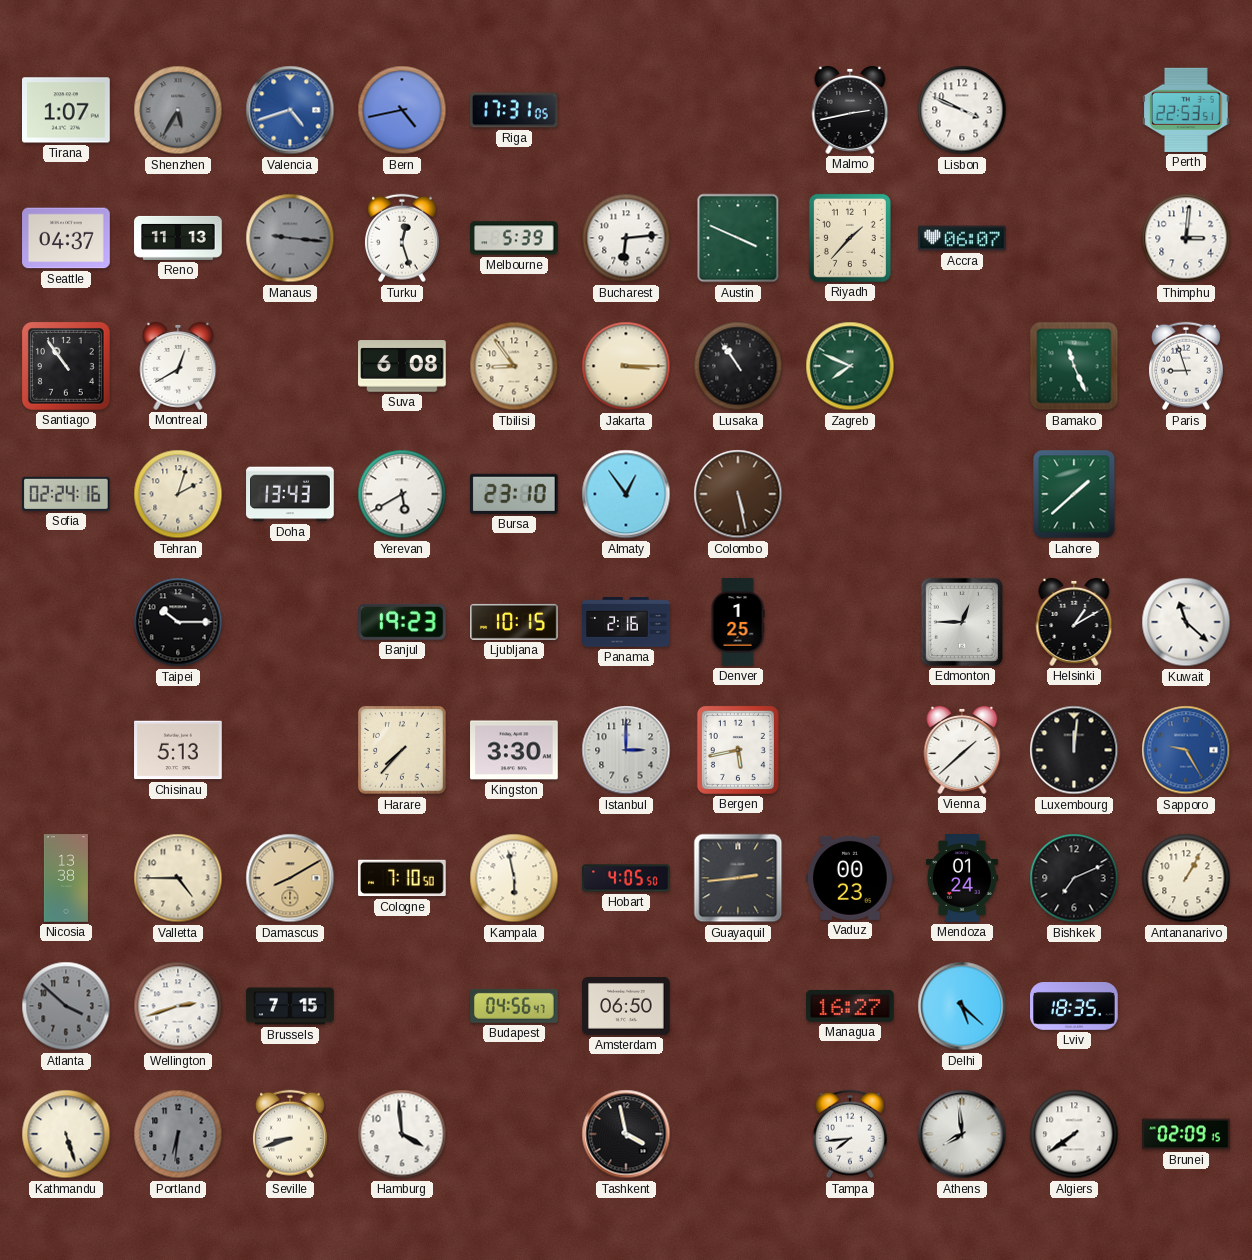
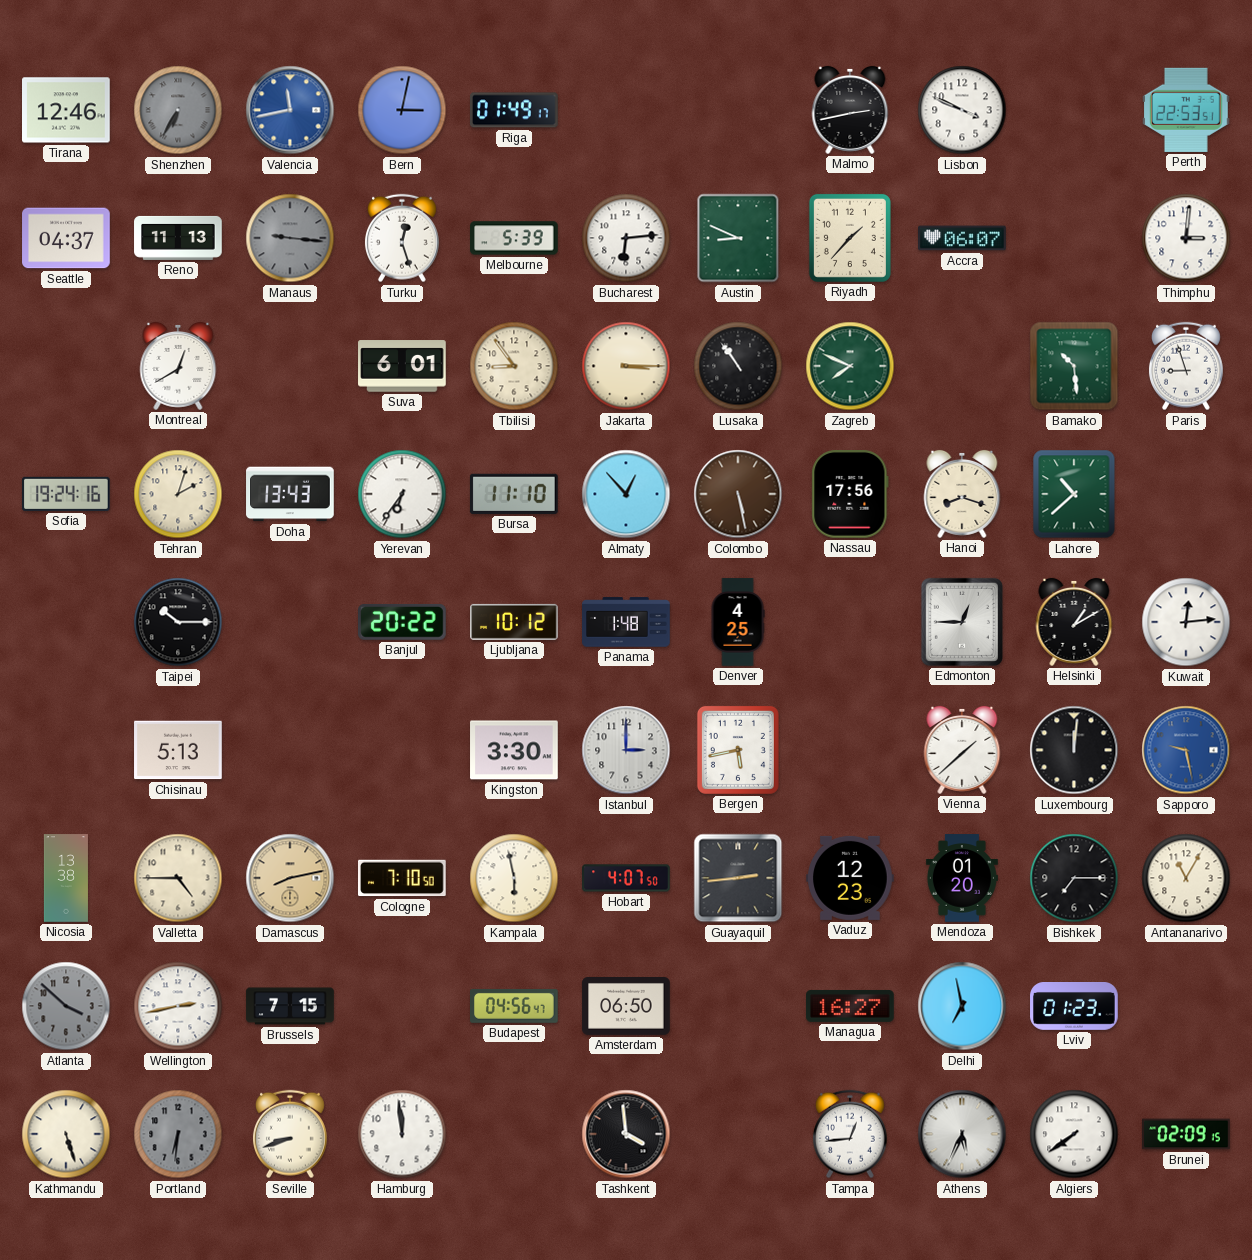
Tirana: 1:07 -> 12:46
Shenzhen: 5:35 -> 6:35
Valencia: 4:42 -> 11:43
Bern: 4:43 -> 3:02
Riga: 17:31 -> 01:49
Austin: 3:49 -> 8:49
Santiago: 10:54 -> none
Suva: 6:08 -> 6:01
Bamako: 11:26 -> 10:29
Sofia: 02:24 -> 19:24
Yerevan: 5:40 -> 6:36
Bursa: 23:10 -> 11:10
Almaty: 12:54 -> 12:53
Nassau: none -> 17:56
Hanoi: none -> 8:18
Lahore: 1:38 -> 10:38
Banjul: 19:23 -> 20:22
Ljubljana: 10:15 -> 10:12
Panama: 2:16 -> 1:48
Denver: 1:25 -> 4:25
Kuwait: 11:22 -> 12:14
Harare: 7:37 -> none
Sapporo: 9:25 -> 9:28
Damascus: 8:10 -> 8:13
Hobart: 4:05 -> 4:07
Vaduz: 00:23 -> 12:23
Mendoza: 01:24 -> 01:20
Bishkek: 7:11 -> 7:15
Antananarivo: 1:05 -> 11:05
Wellington: 2:42 -> 2:43
Delhi: 5:22 -> 6:58
Lviv: 18:35 -> 01:23
Hamburg: 3:59 -> 11:59
Tashkent: 3:58 -> 3:59
Tampa: 7:44 -> 12:44
Athens: 7:59 -> 5:34
